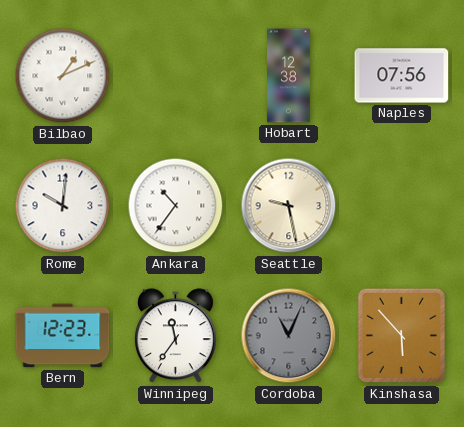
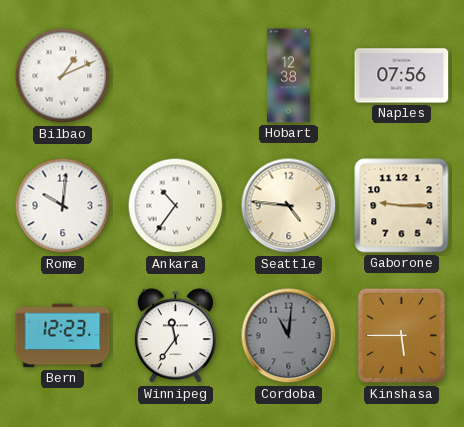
Seattle: 9:28 -> 4:46
Gaborone: none -> 9:15
Cordoba: 11:04 -> 11:01
Kinshasa: 5:53 -> 5:45
